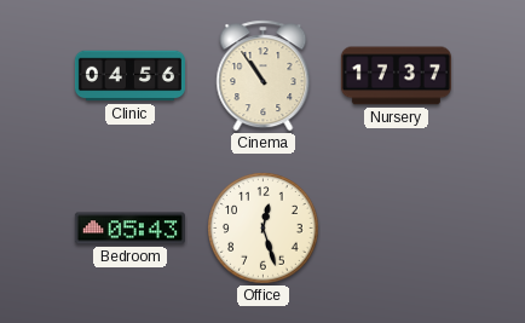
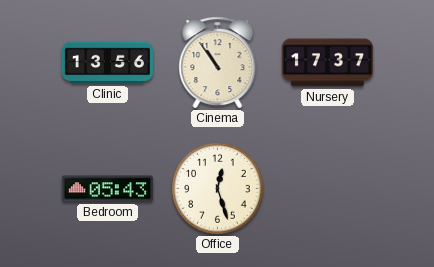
Clinic: 04:56 -> 13:56
